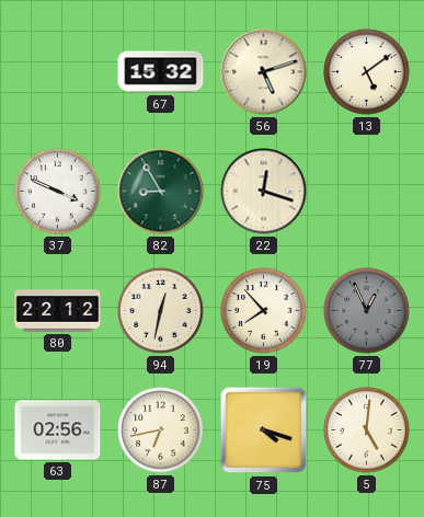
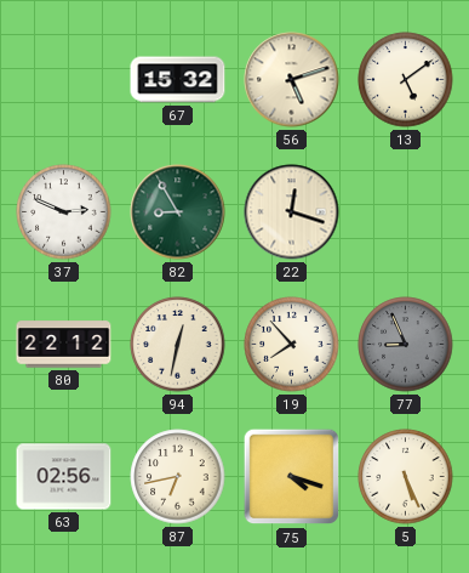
37: 3:49 -> 2:49
77: 12:56 -> 8:56
5: 5:01 -> 5:26
